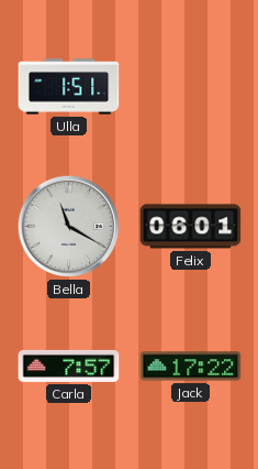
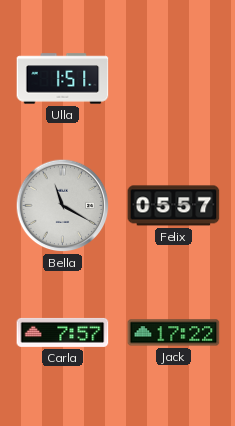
Felix: 06:01 -> 05:57
